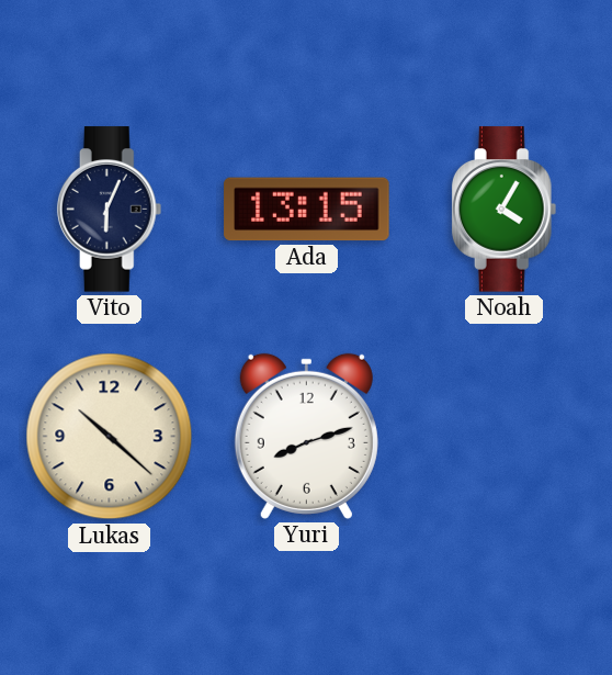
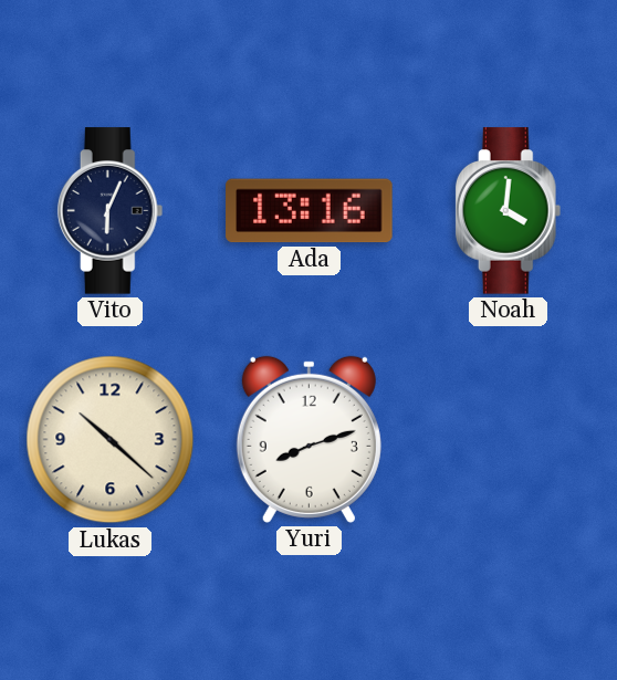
Ada: 13:15 -> 13:16
Noah: 4:05 -> 4:01
